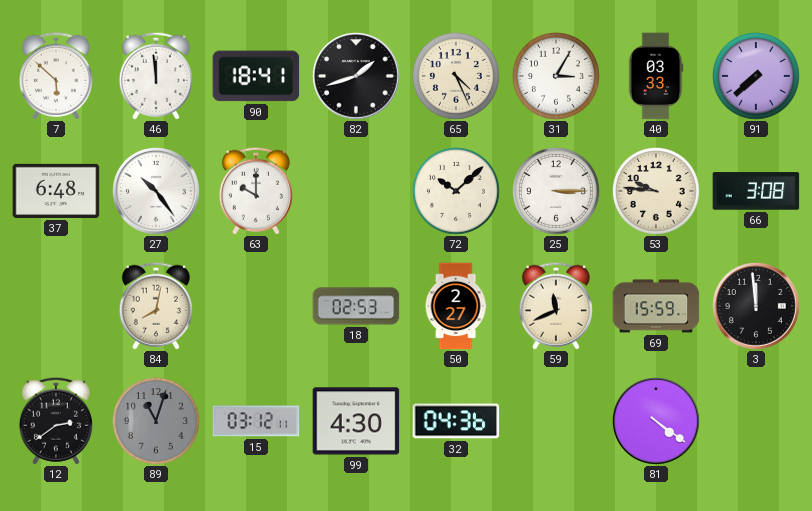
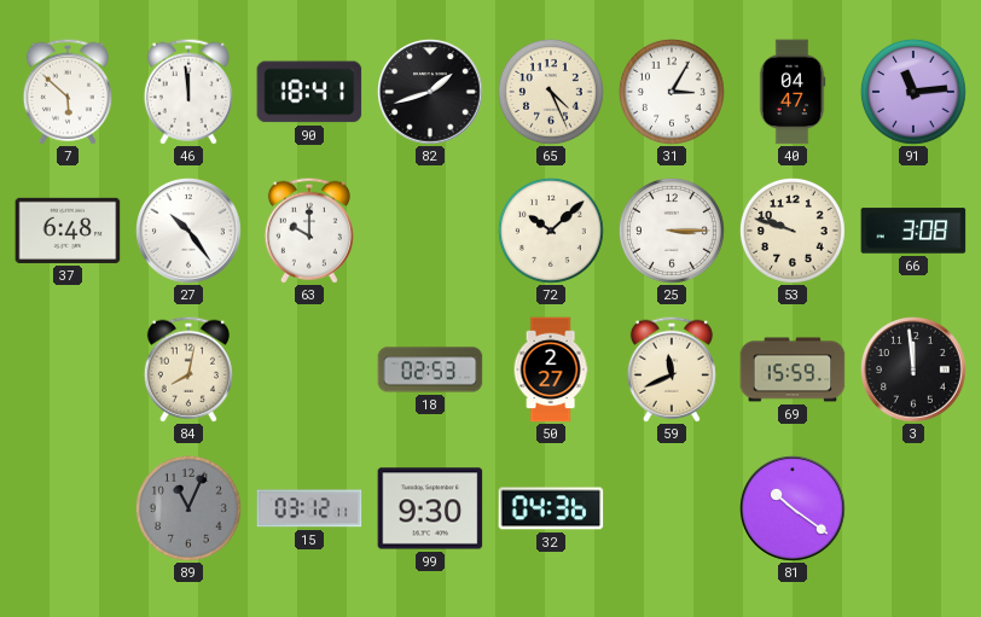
40: 03:33 -> 04:47
91: 7:38 -> 11:14
53: 9:46 -> 9:48
12: 2:39 -> none
89: 11:03 -> 11:04
99: 4:30 -> 9:30
81: 4:21 -> 10:21
